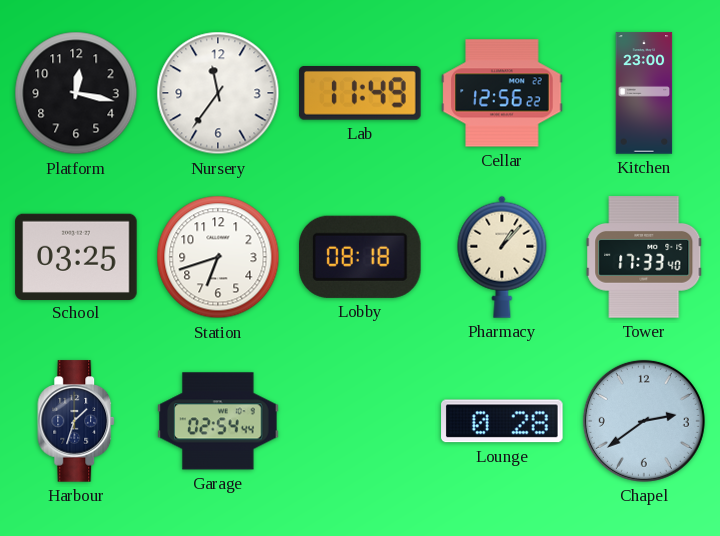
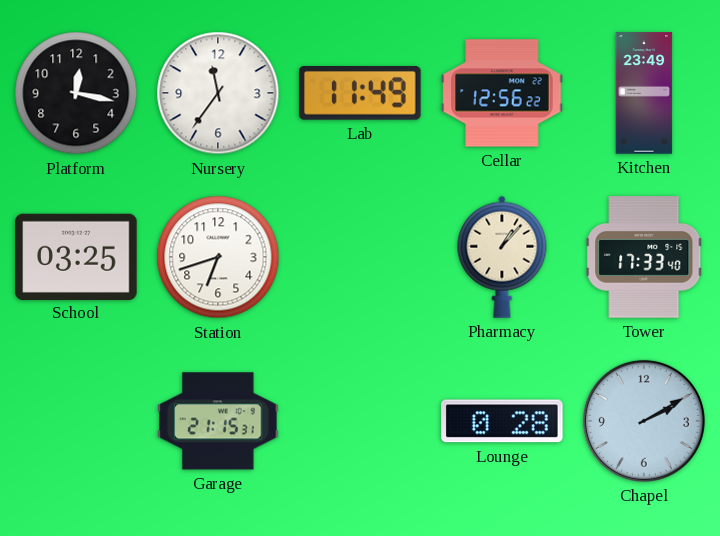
Kitchen: 23:00 -> 23:49
Lobby: 08:18 -> none
Harbour: 1:33 -> none
Garage: 02:54 -> 21:15
Chapel: 2:39 -> 2:10
